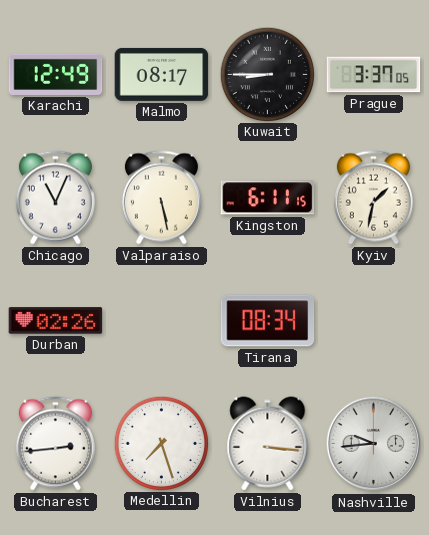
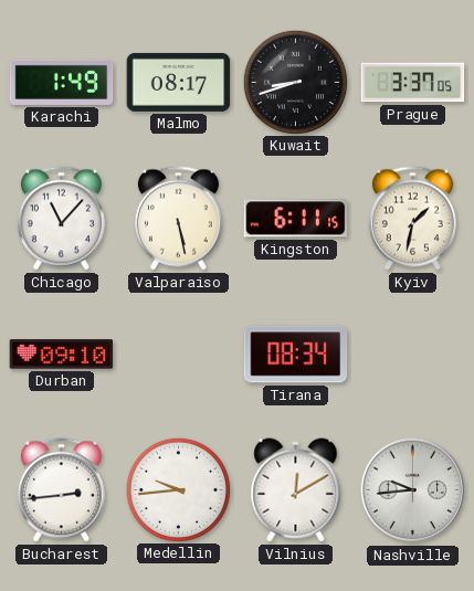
Karachi: 12:49 -> 1:49
Kuwait: 8:45 -> 8:42
Chicago: 11:04 -> 11:07
Durban: 02:26 -> 09:10
Medellin: 7:27 -> 9:44
Vilnius: 3:16 -> 12:10
